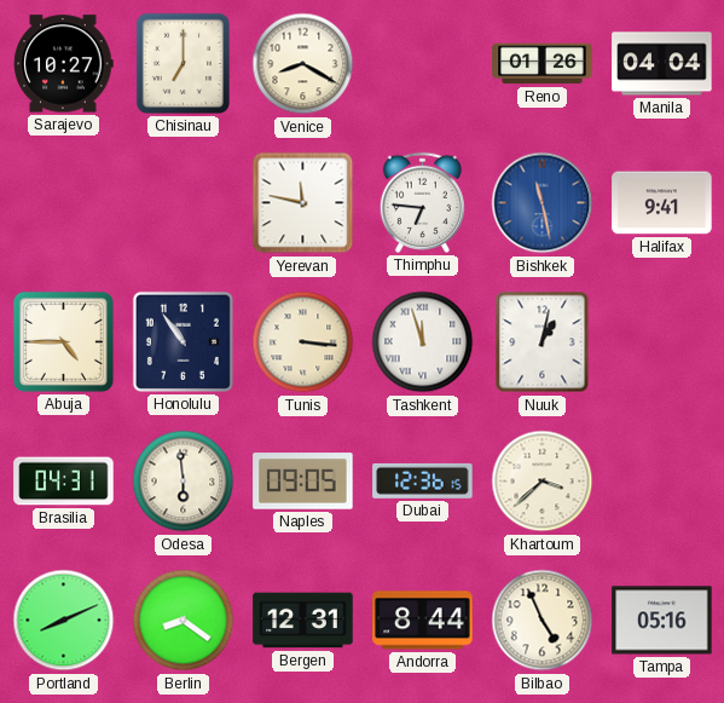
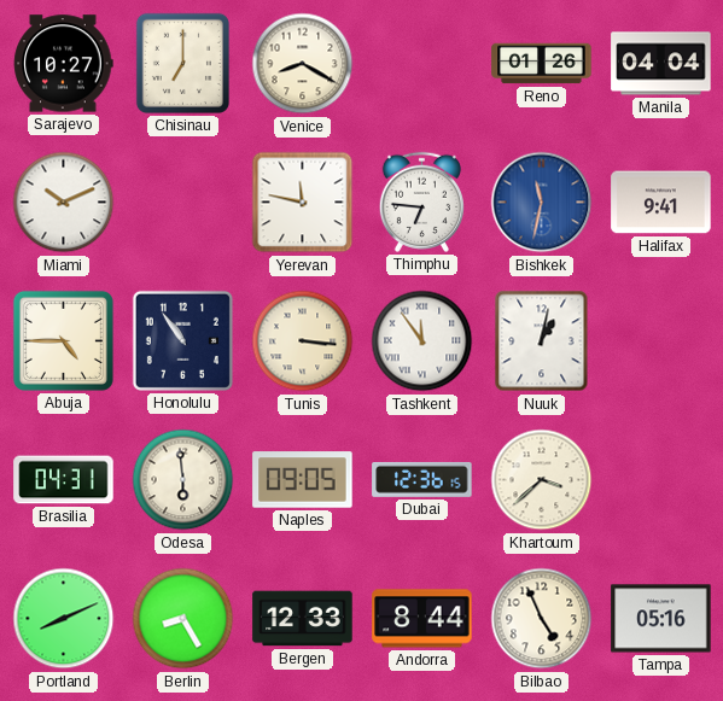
Miami: none -> 10:11
Bishkek: 11:28 -> 11:32
Tashkent: 11:57 -> 11:54
Berlin: 8:21 -> 8:25
Bergen: 12:31 -> 12:33
